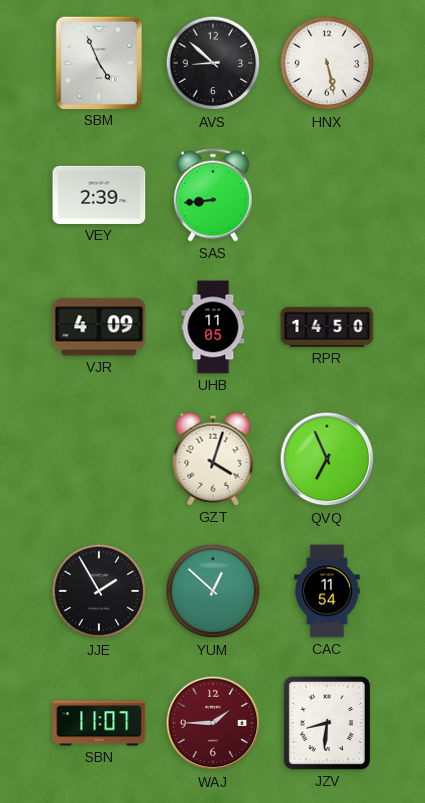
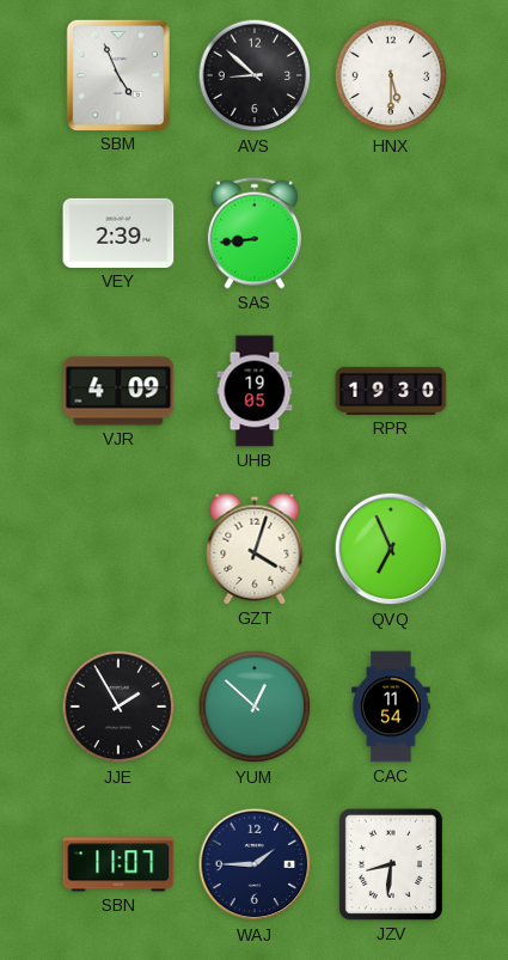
HNX: 5:28 -> 5:30
UHB: 11:05 -> 19:05
RPR: 14:50 -> 19:30
WAJ dial: burgundy -> navy
